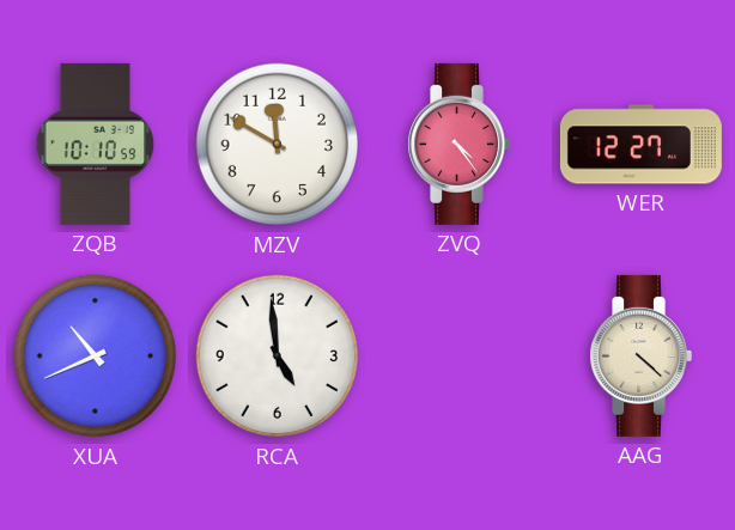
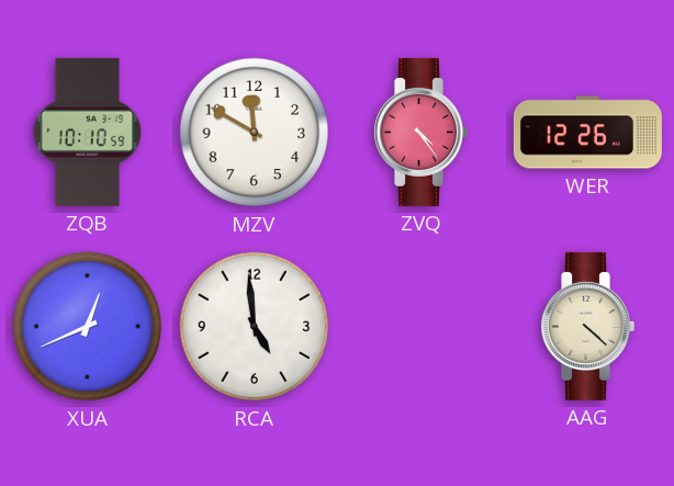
WER: 12:27 -> 12:26
XUA: 10:41 -> 12:41
